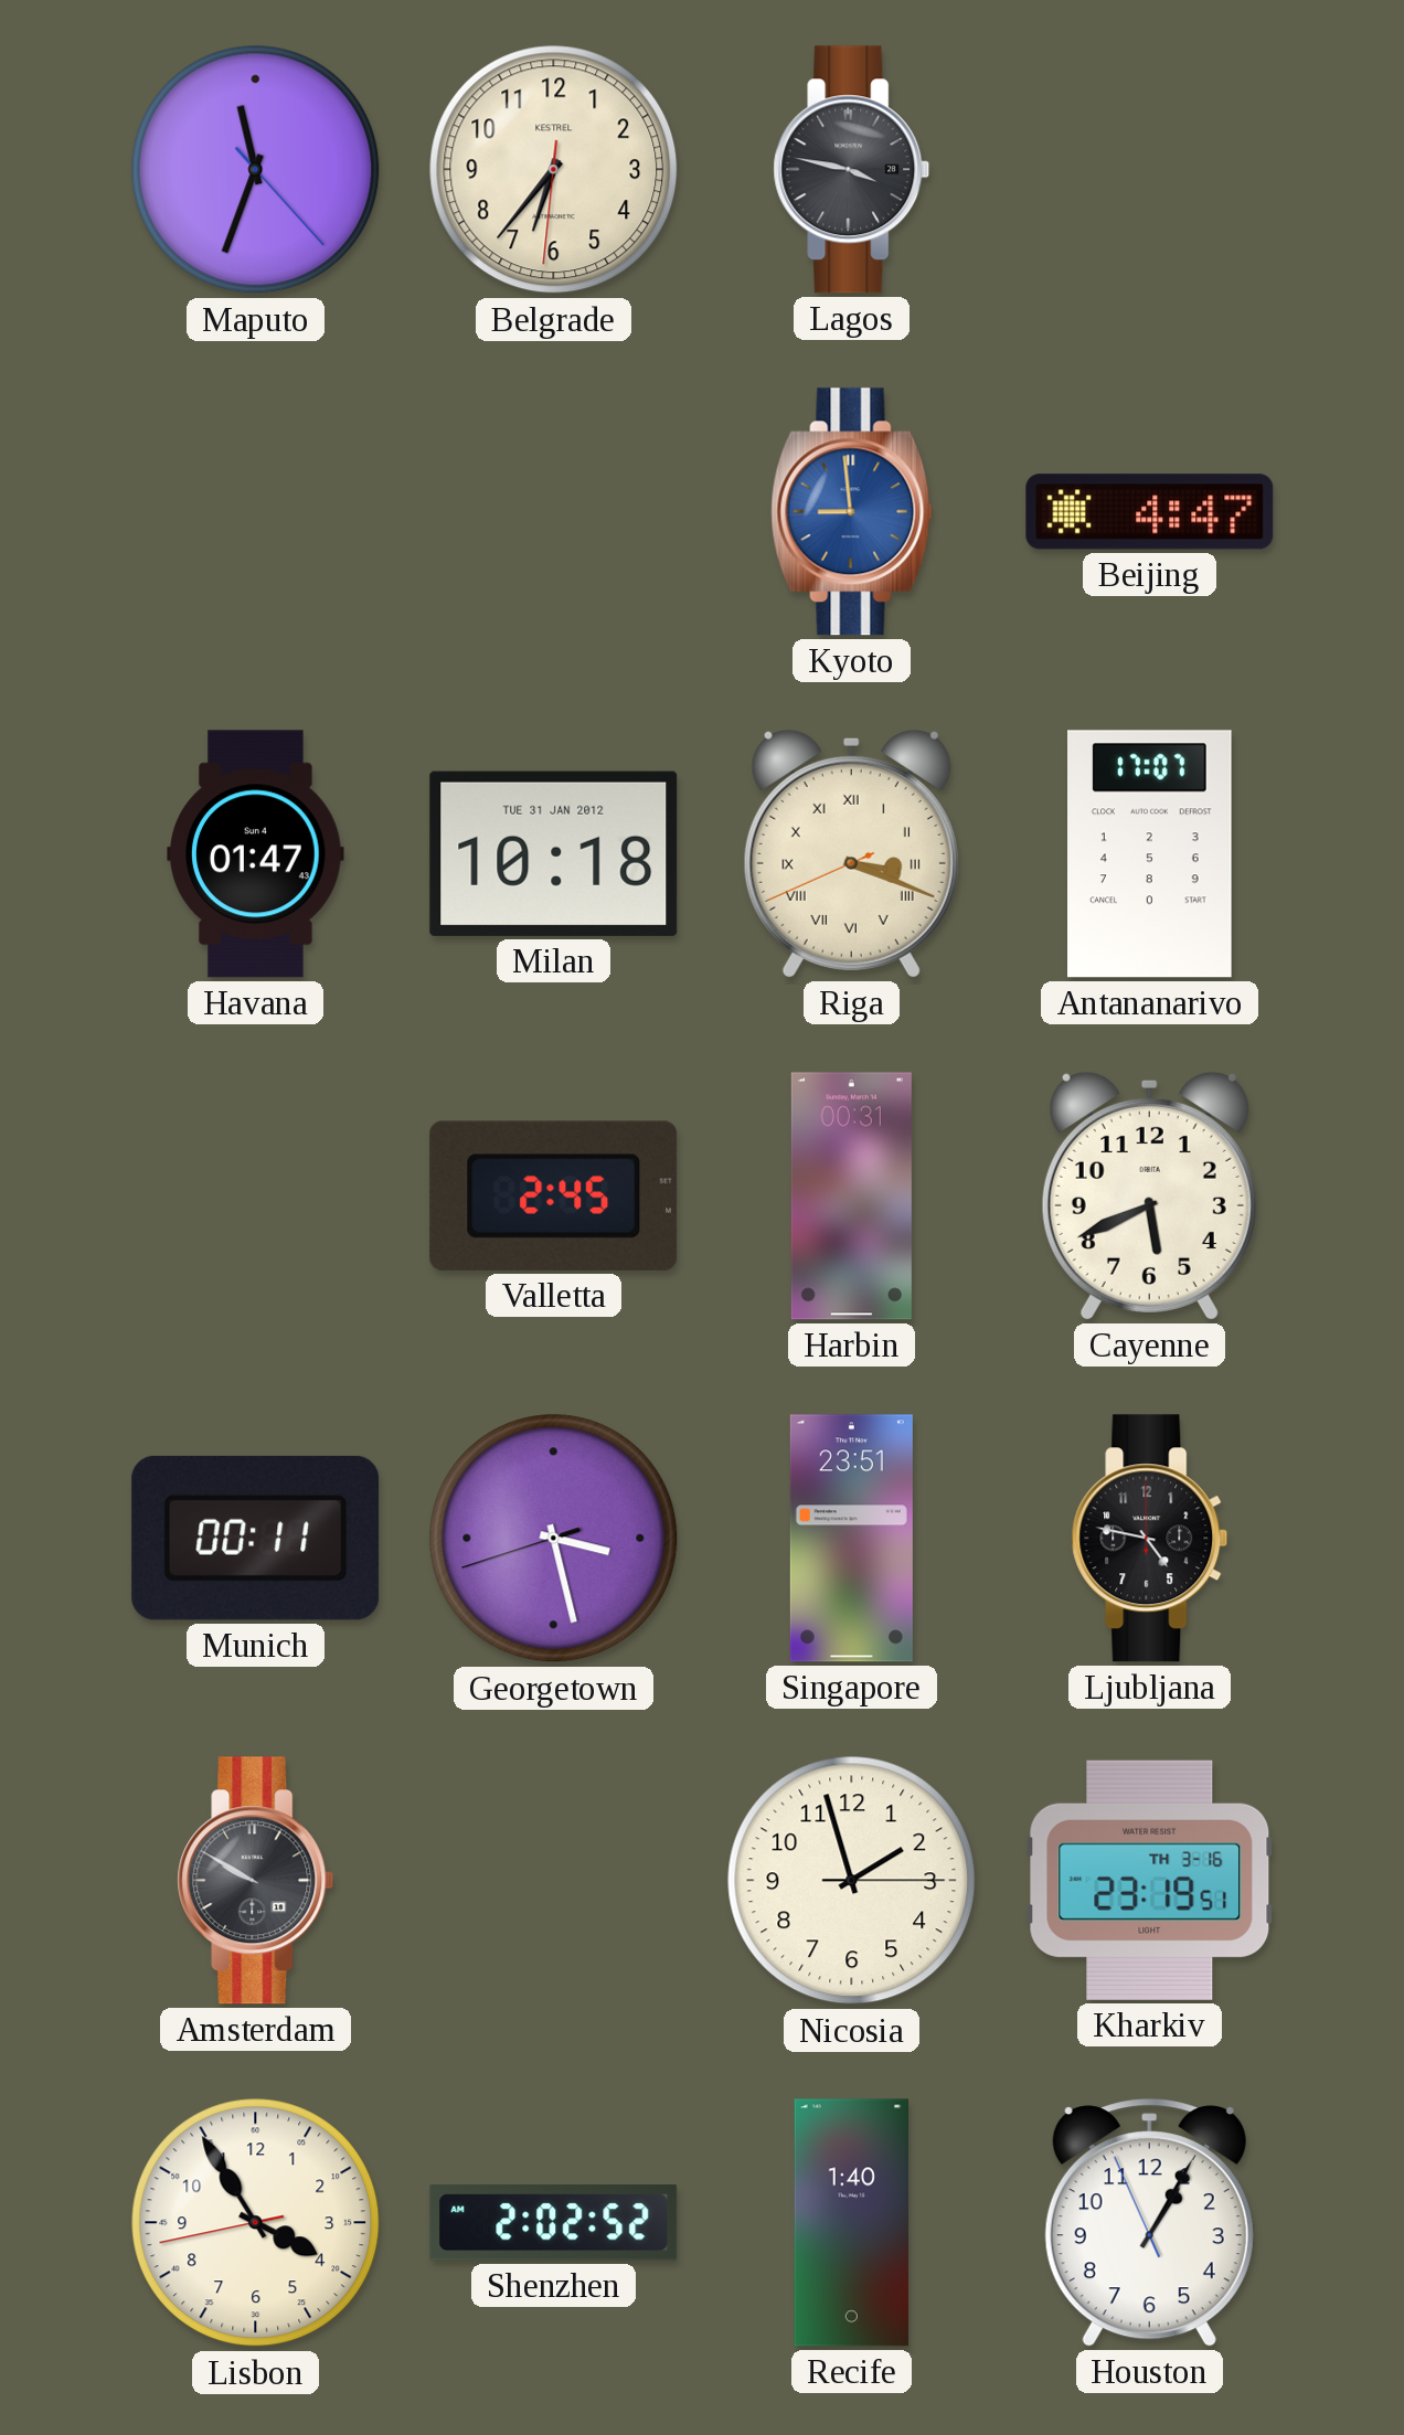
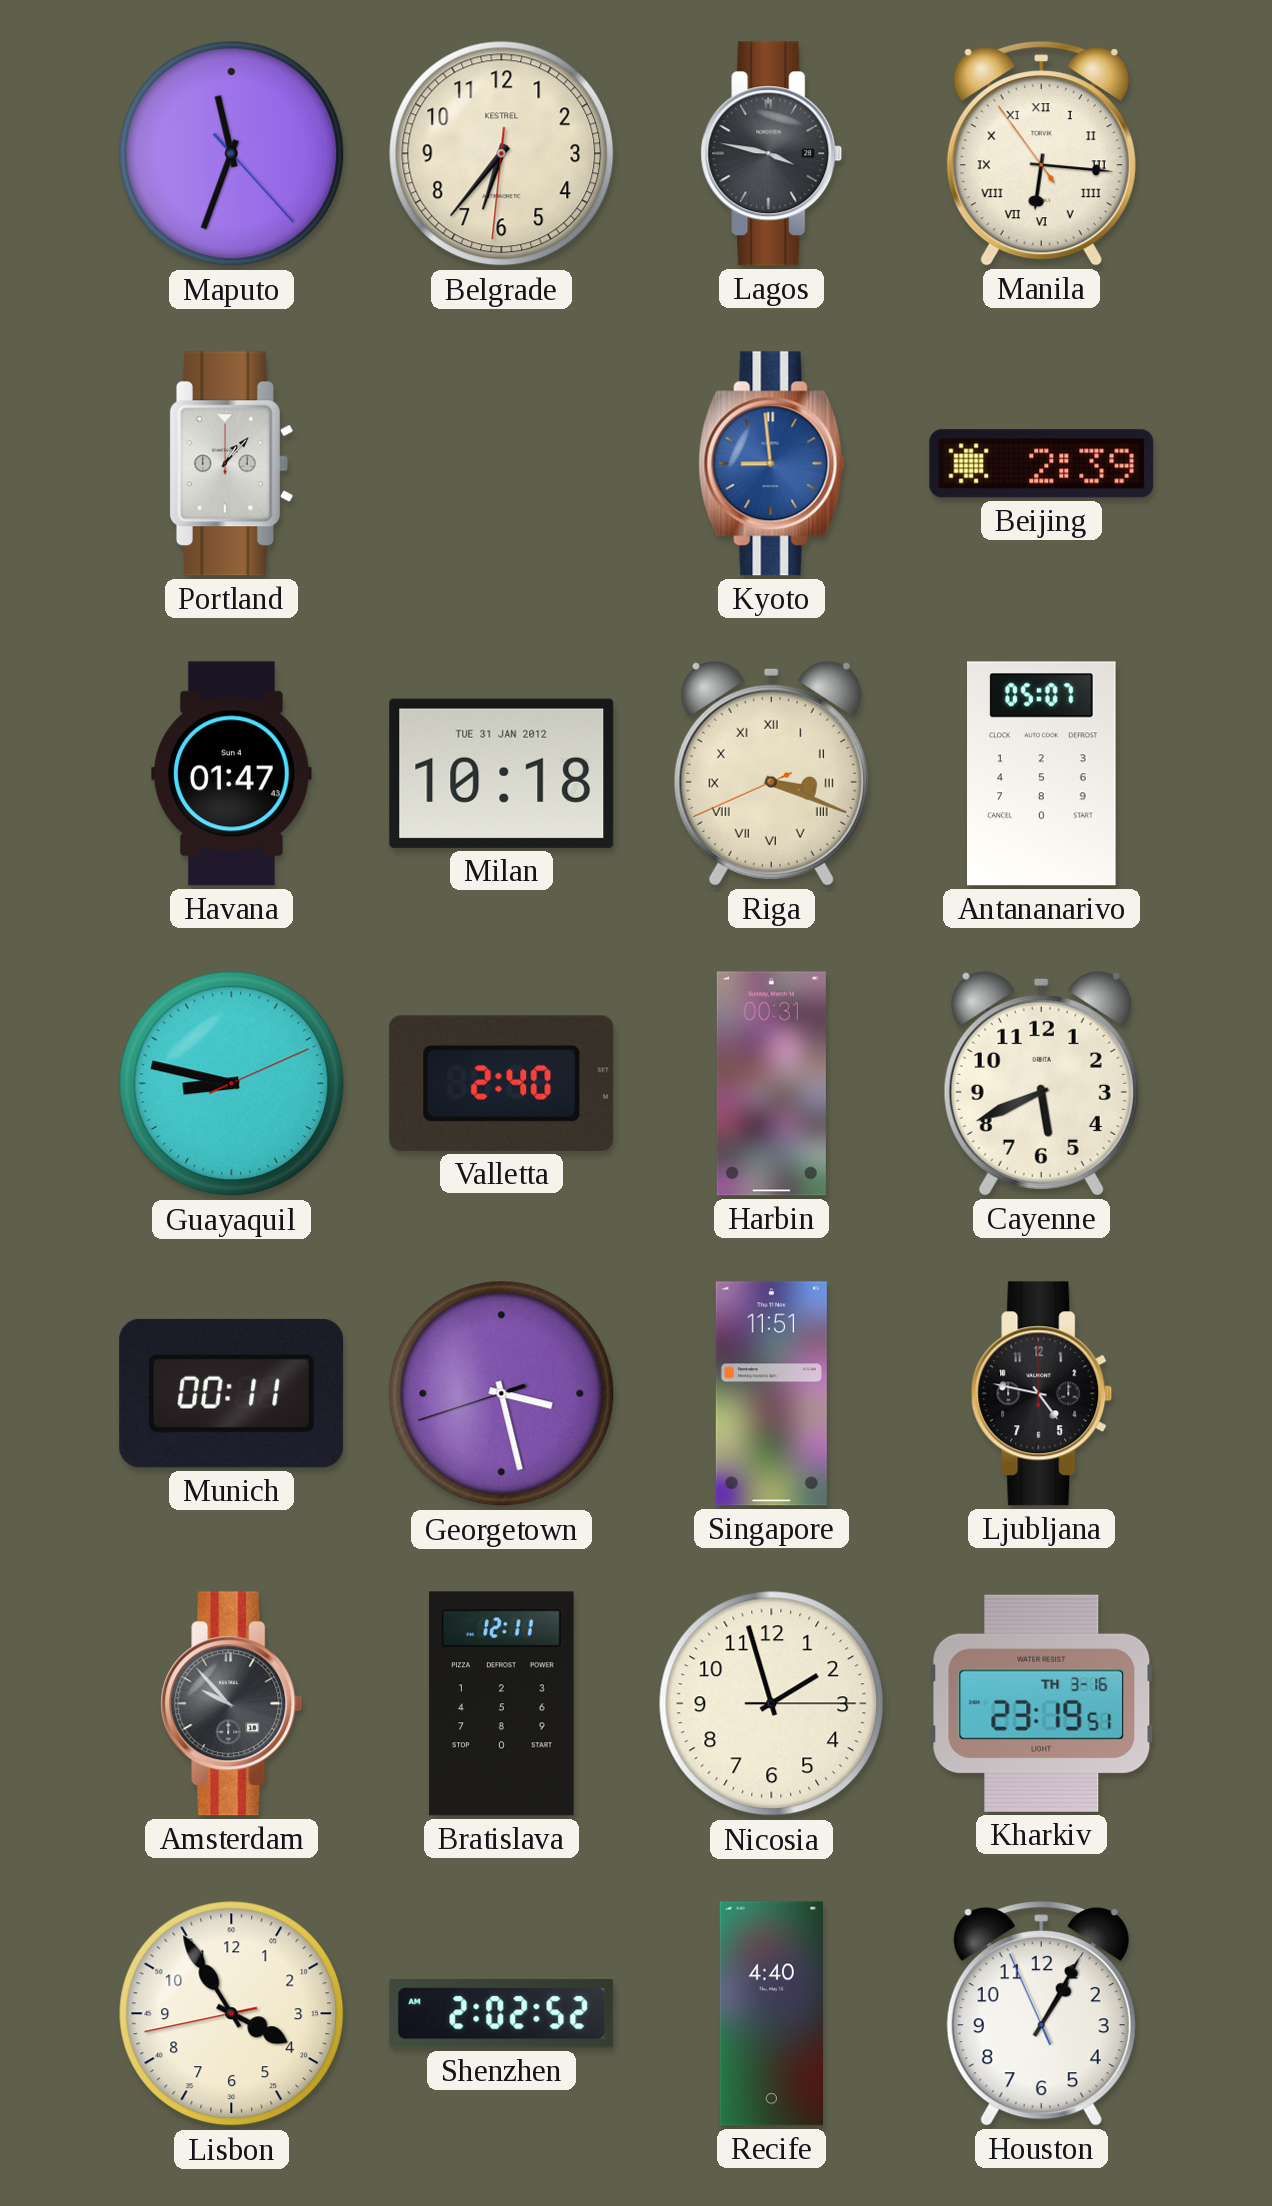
Manila: none -> 6:15
Portland: none -> 1:07
Beijing: 4:47 -> 2:39
Antananarivo: 17:07 -> 05:07
Guayaquil: none -> 8:47
Valletta: 2:45 -> 2:40
Singapore: 23:51 -> 11:51
Amsterdam: 9:50 -> 9:53
Bratislava: none -> 12:11
Recife: 1:40 -> 4:40
